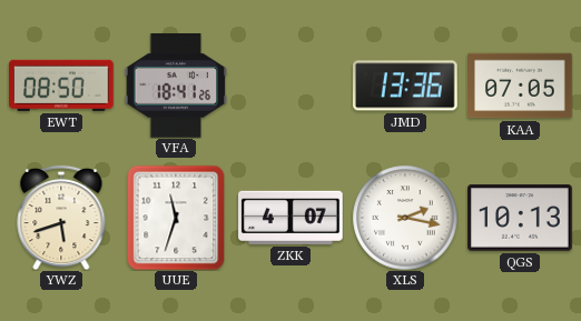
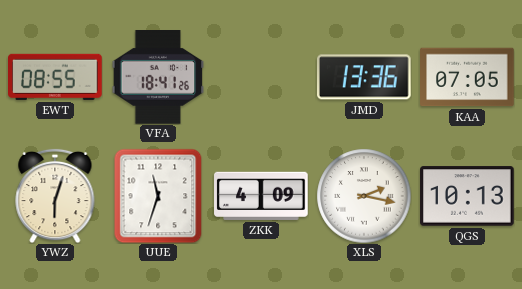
EWT: 08:50 -> 08:55
YWZ: 5:42 -> 6:03
ZKK: 4:07 -> 4:09
